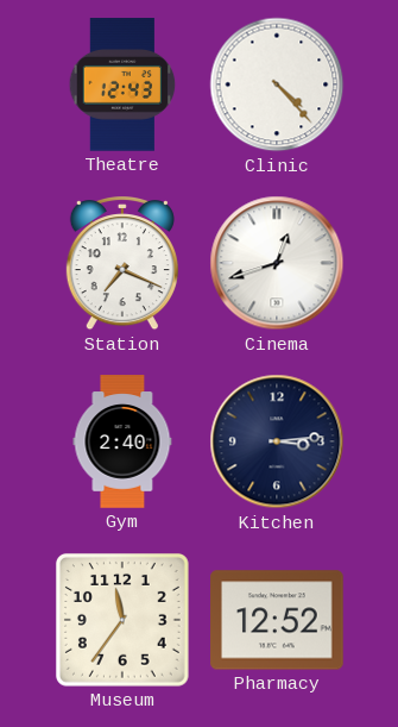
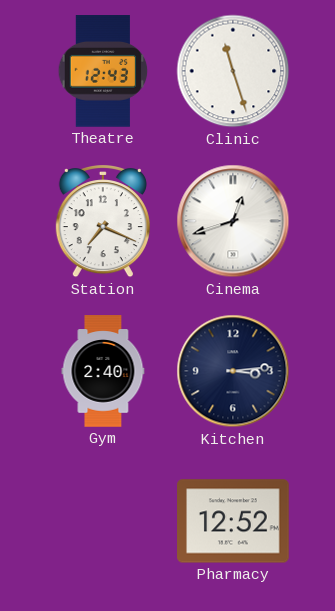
Clinic: 4:23 -> 11:27
Museum: 11:36 -> none
